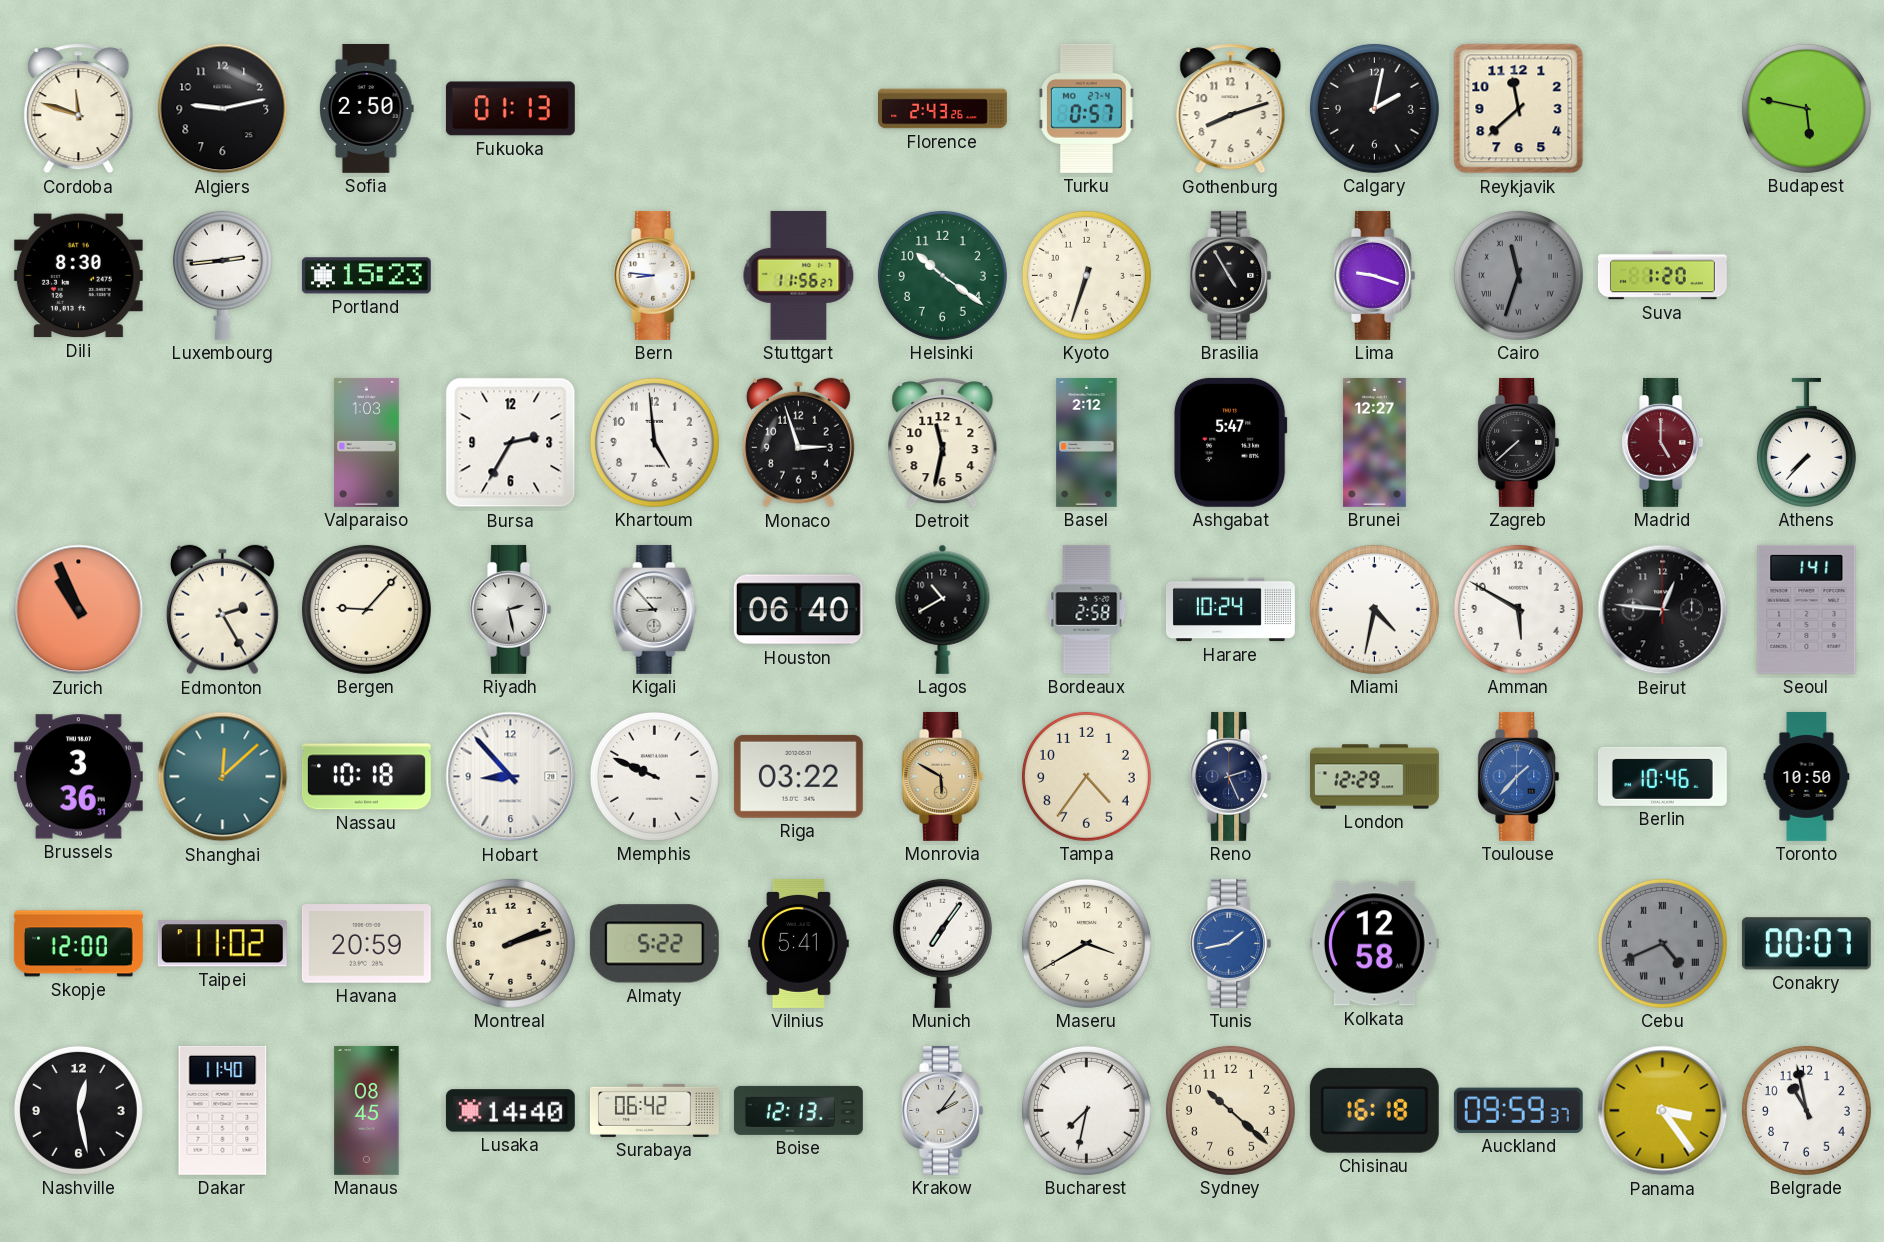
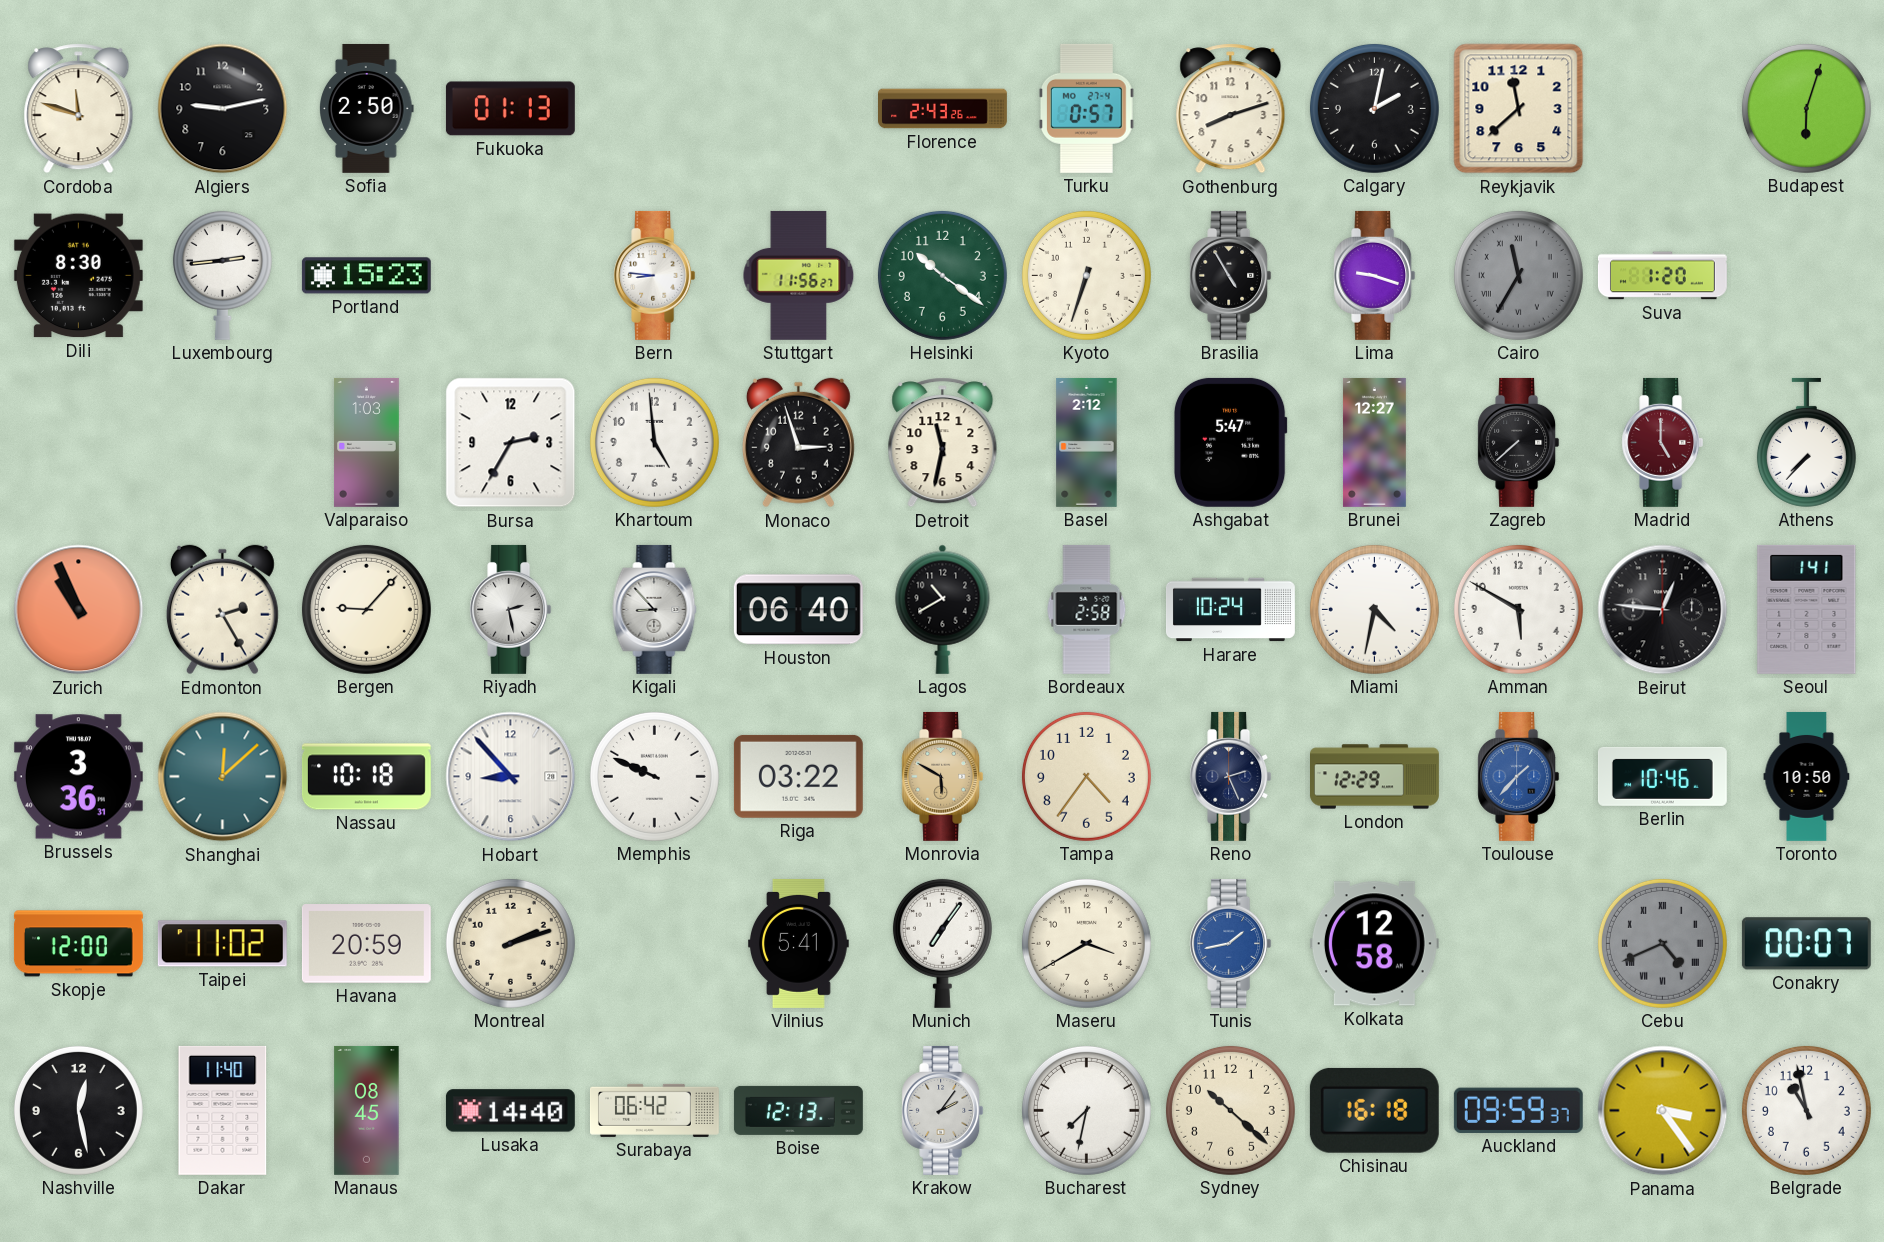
Budapest: 5:47 -> 6:03
Cairo: 11:33 -> 11:35
Almaty: 5:22 -> none
